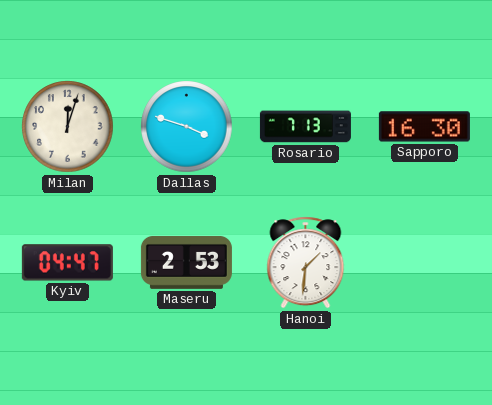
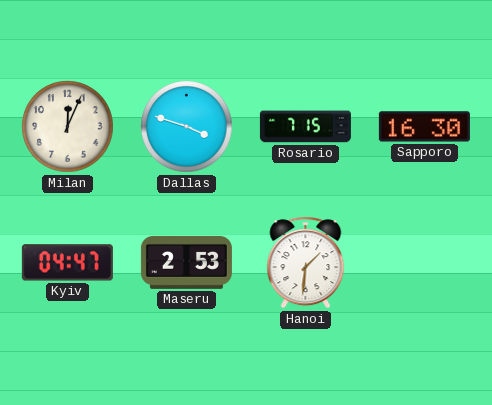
Milan: 12:03 -> 12:04
Rosario: 7:13 -> 7:15
